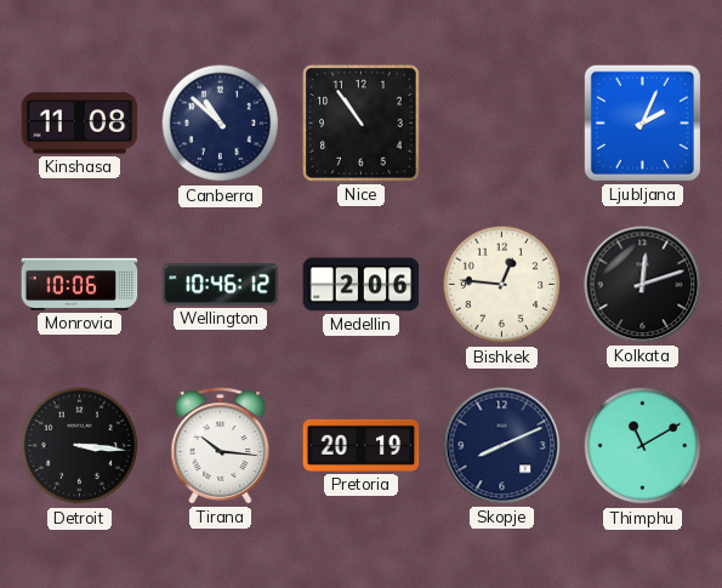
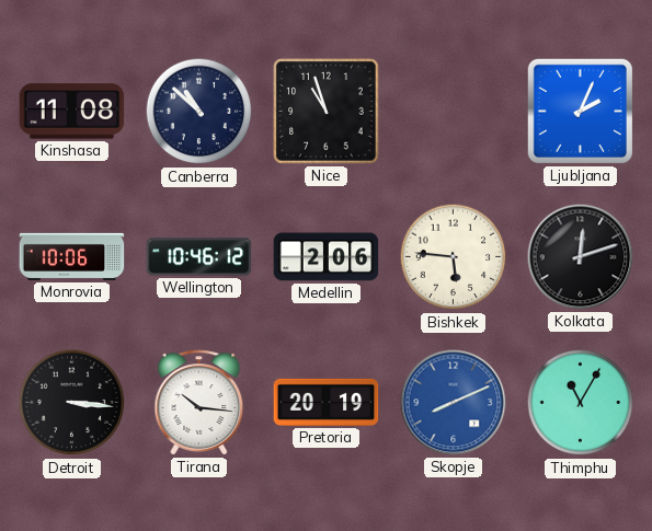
Nice: 10:54 -> 10:57
Bishkek: 12:46 -> 5:46
Skopje dial: navy -> blue
Thimphu: 11:10 -> 11:05
